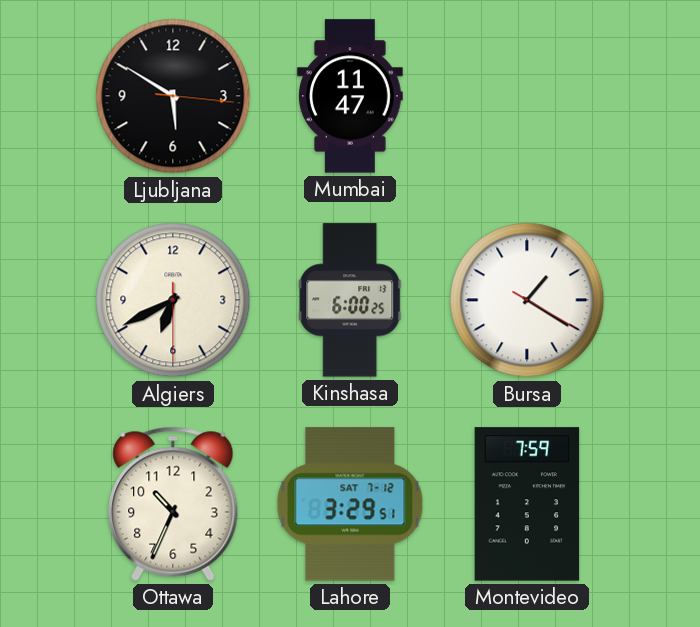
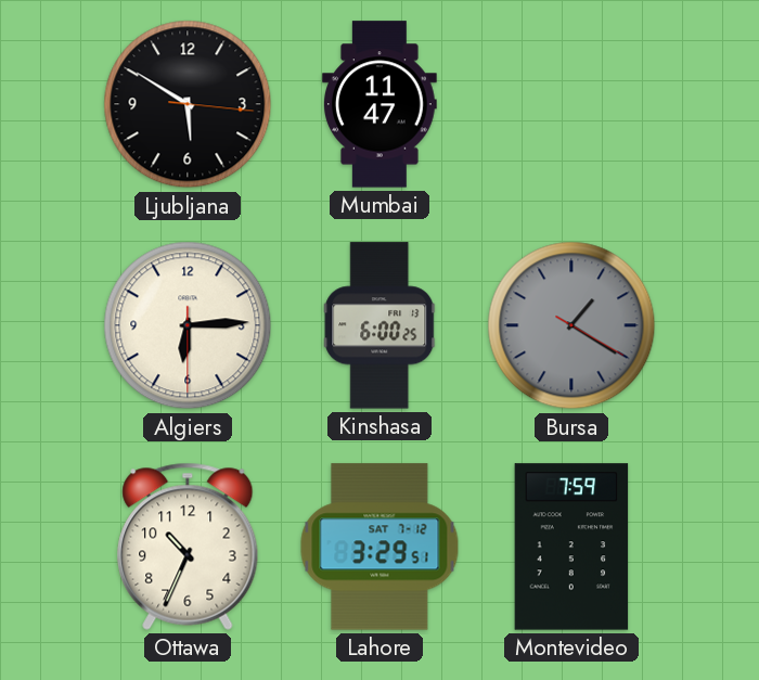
Algiers: 6:40 -> 6:14
Bursa dial: white -> grey
